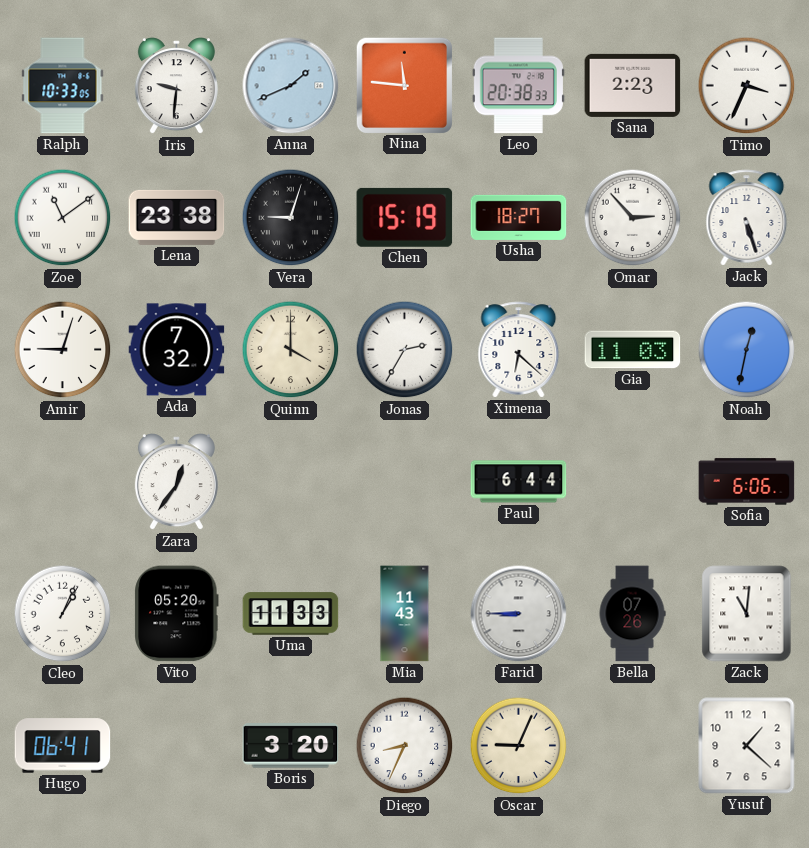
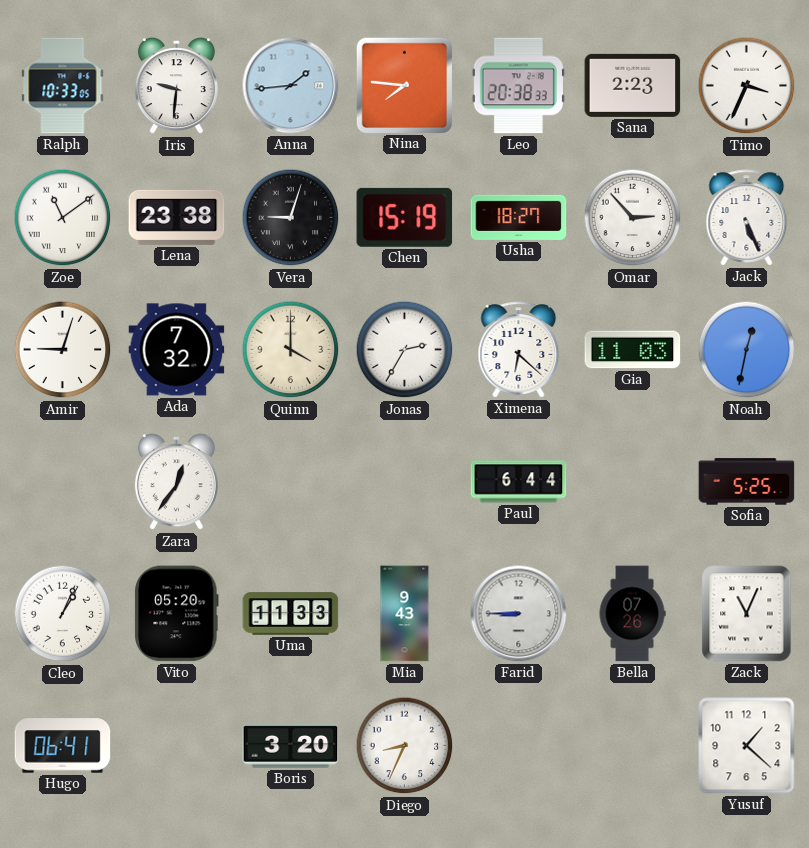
Anna: 1:41 -> 1:44
Nina: 11:46 -> 7:46
Jack: 5:27 -> 5:26
Sofia: 6:06 -> 5:25
Mia: 11:43 -> 9:43
Zack: 11:01 -> 11:04
Oscar: 9:04 -> none
